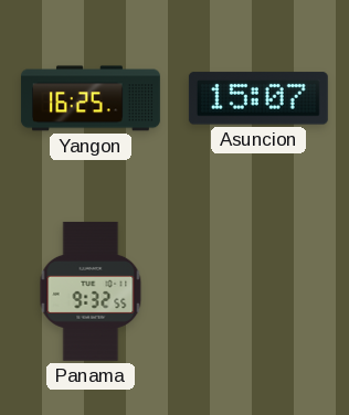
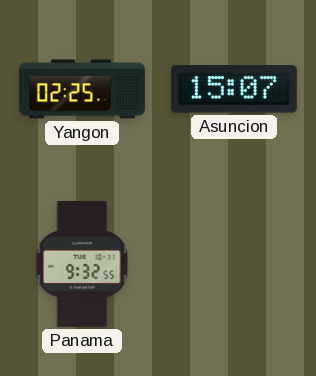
Yangon: 16:25 -> 02:25
